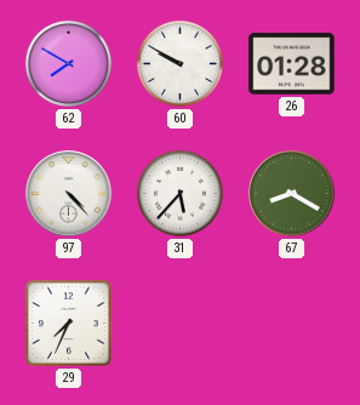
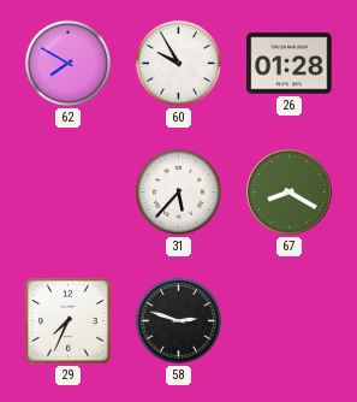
60: 9:50 -> 9:55
97: 4:23 -> none
58: none -> 2:48
